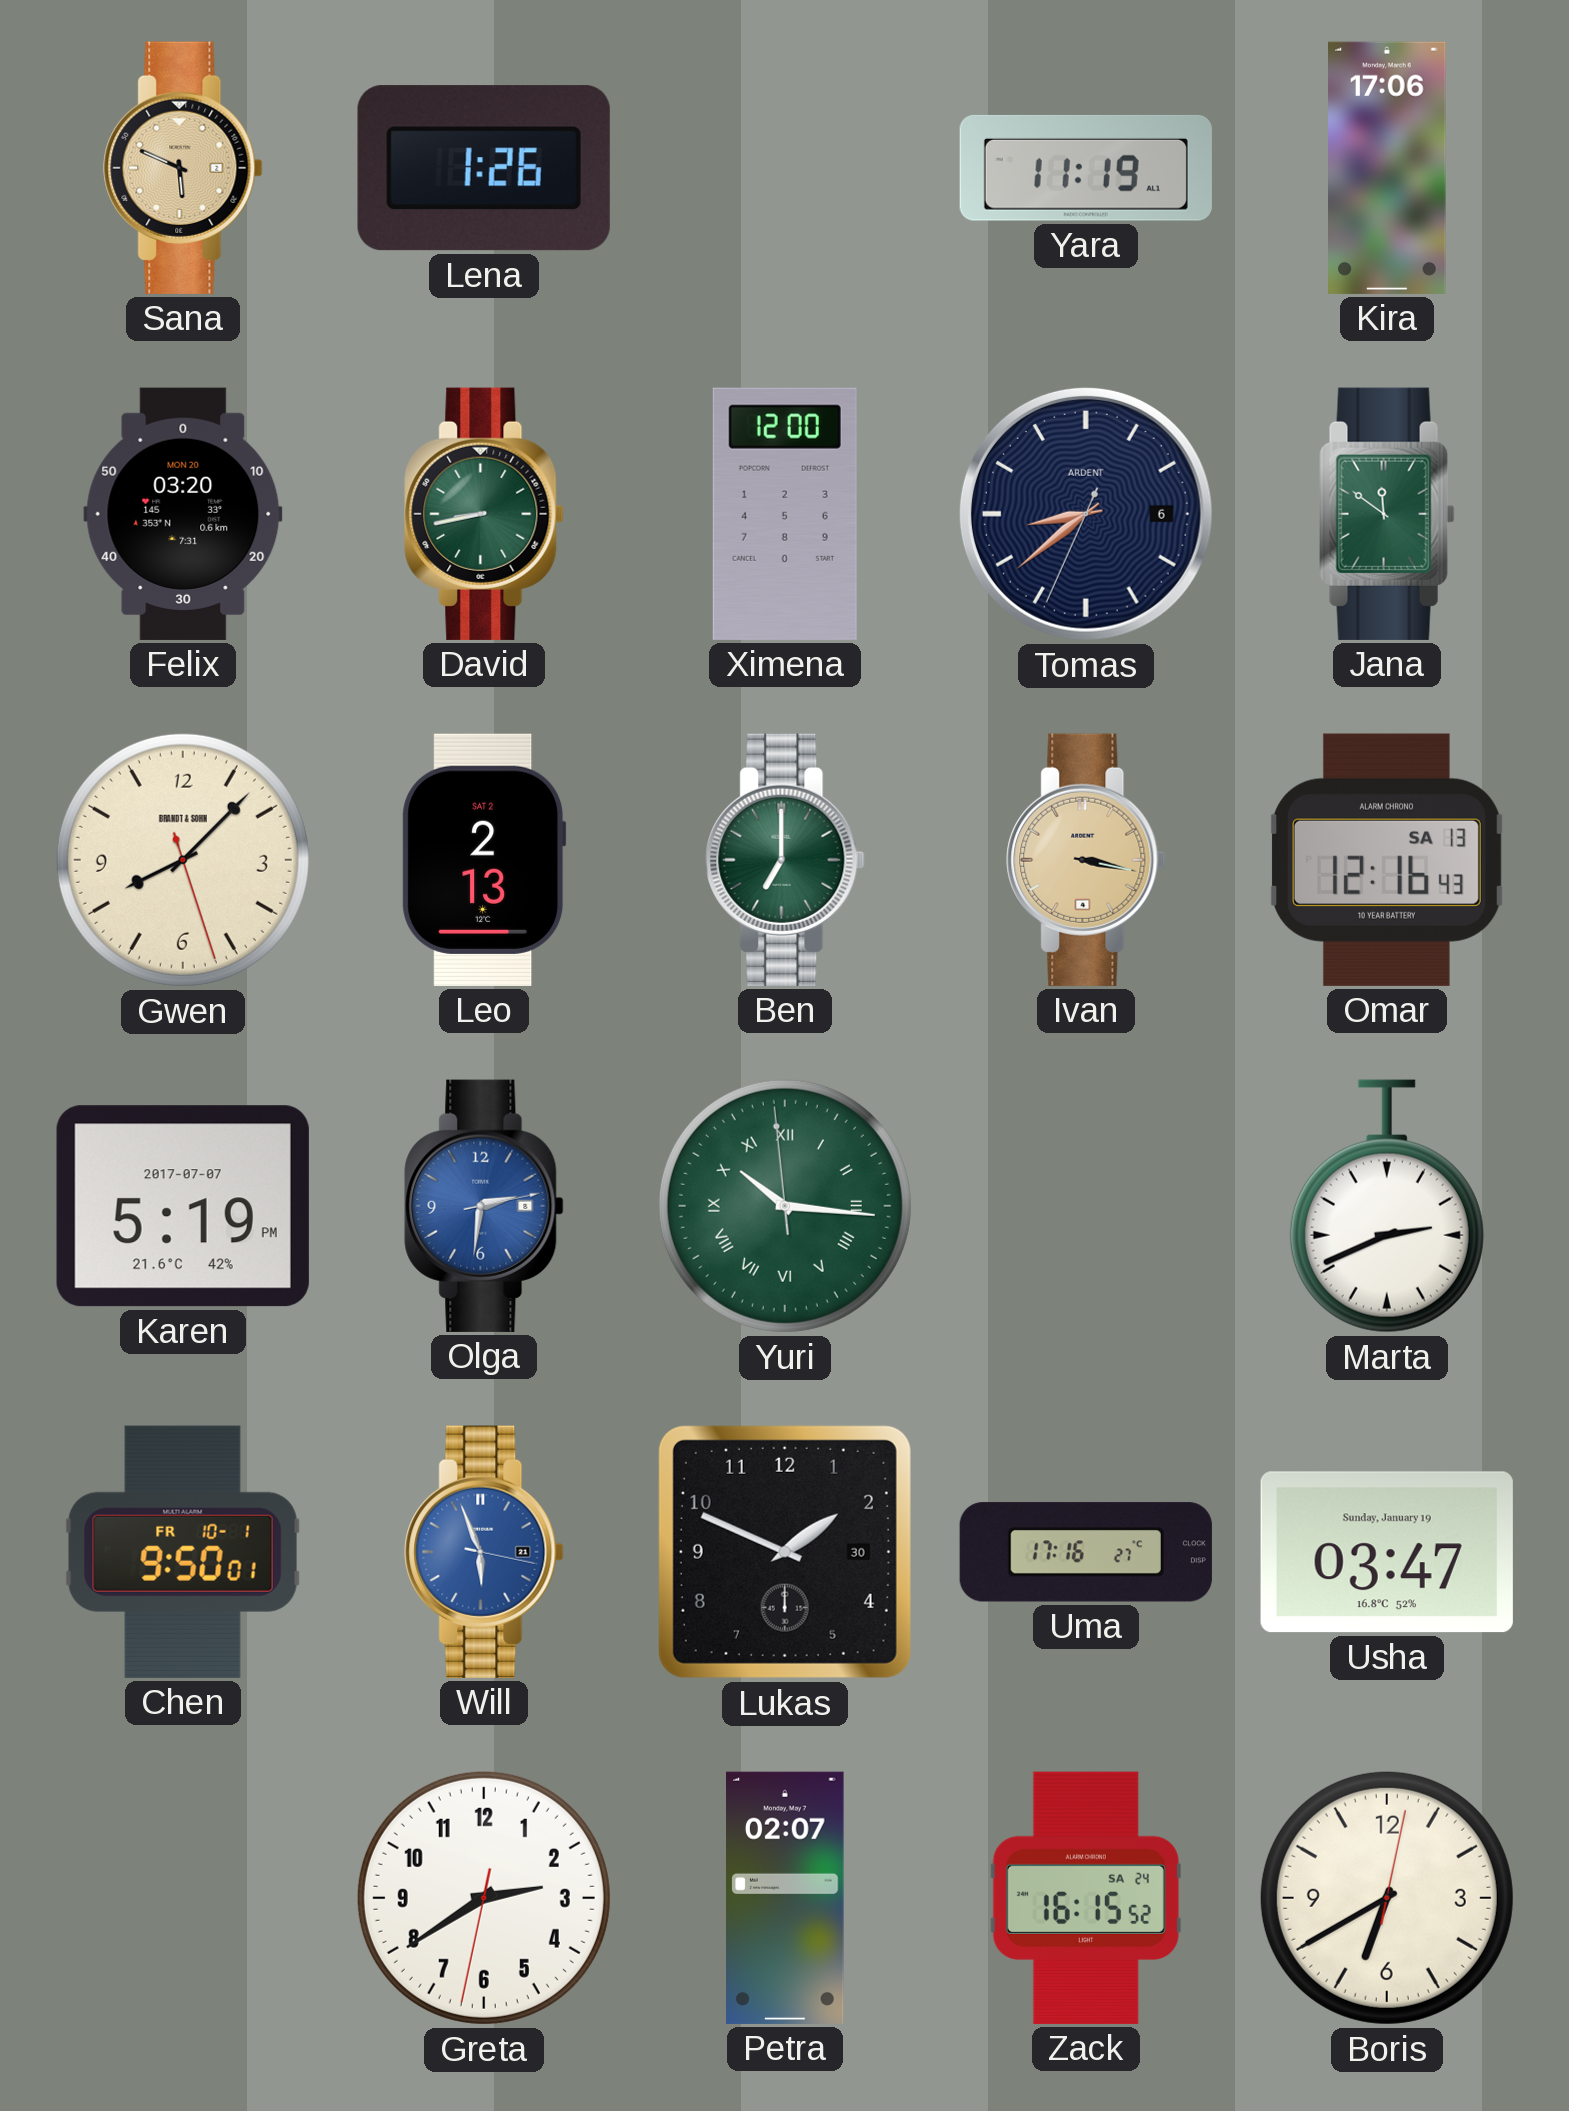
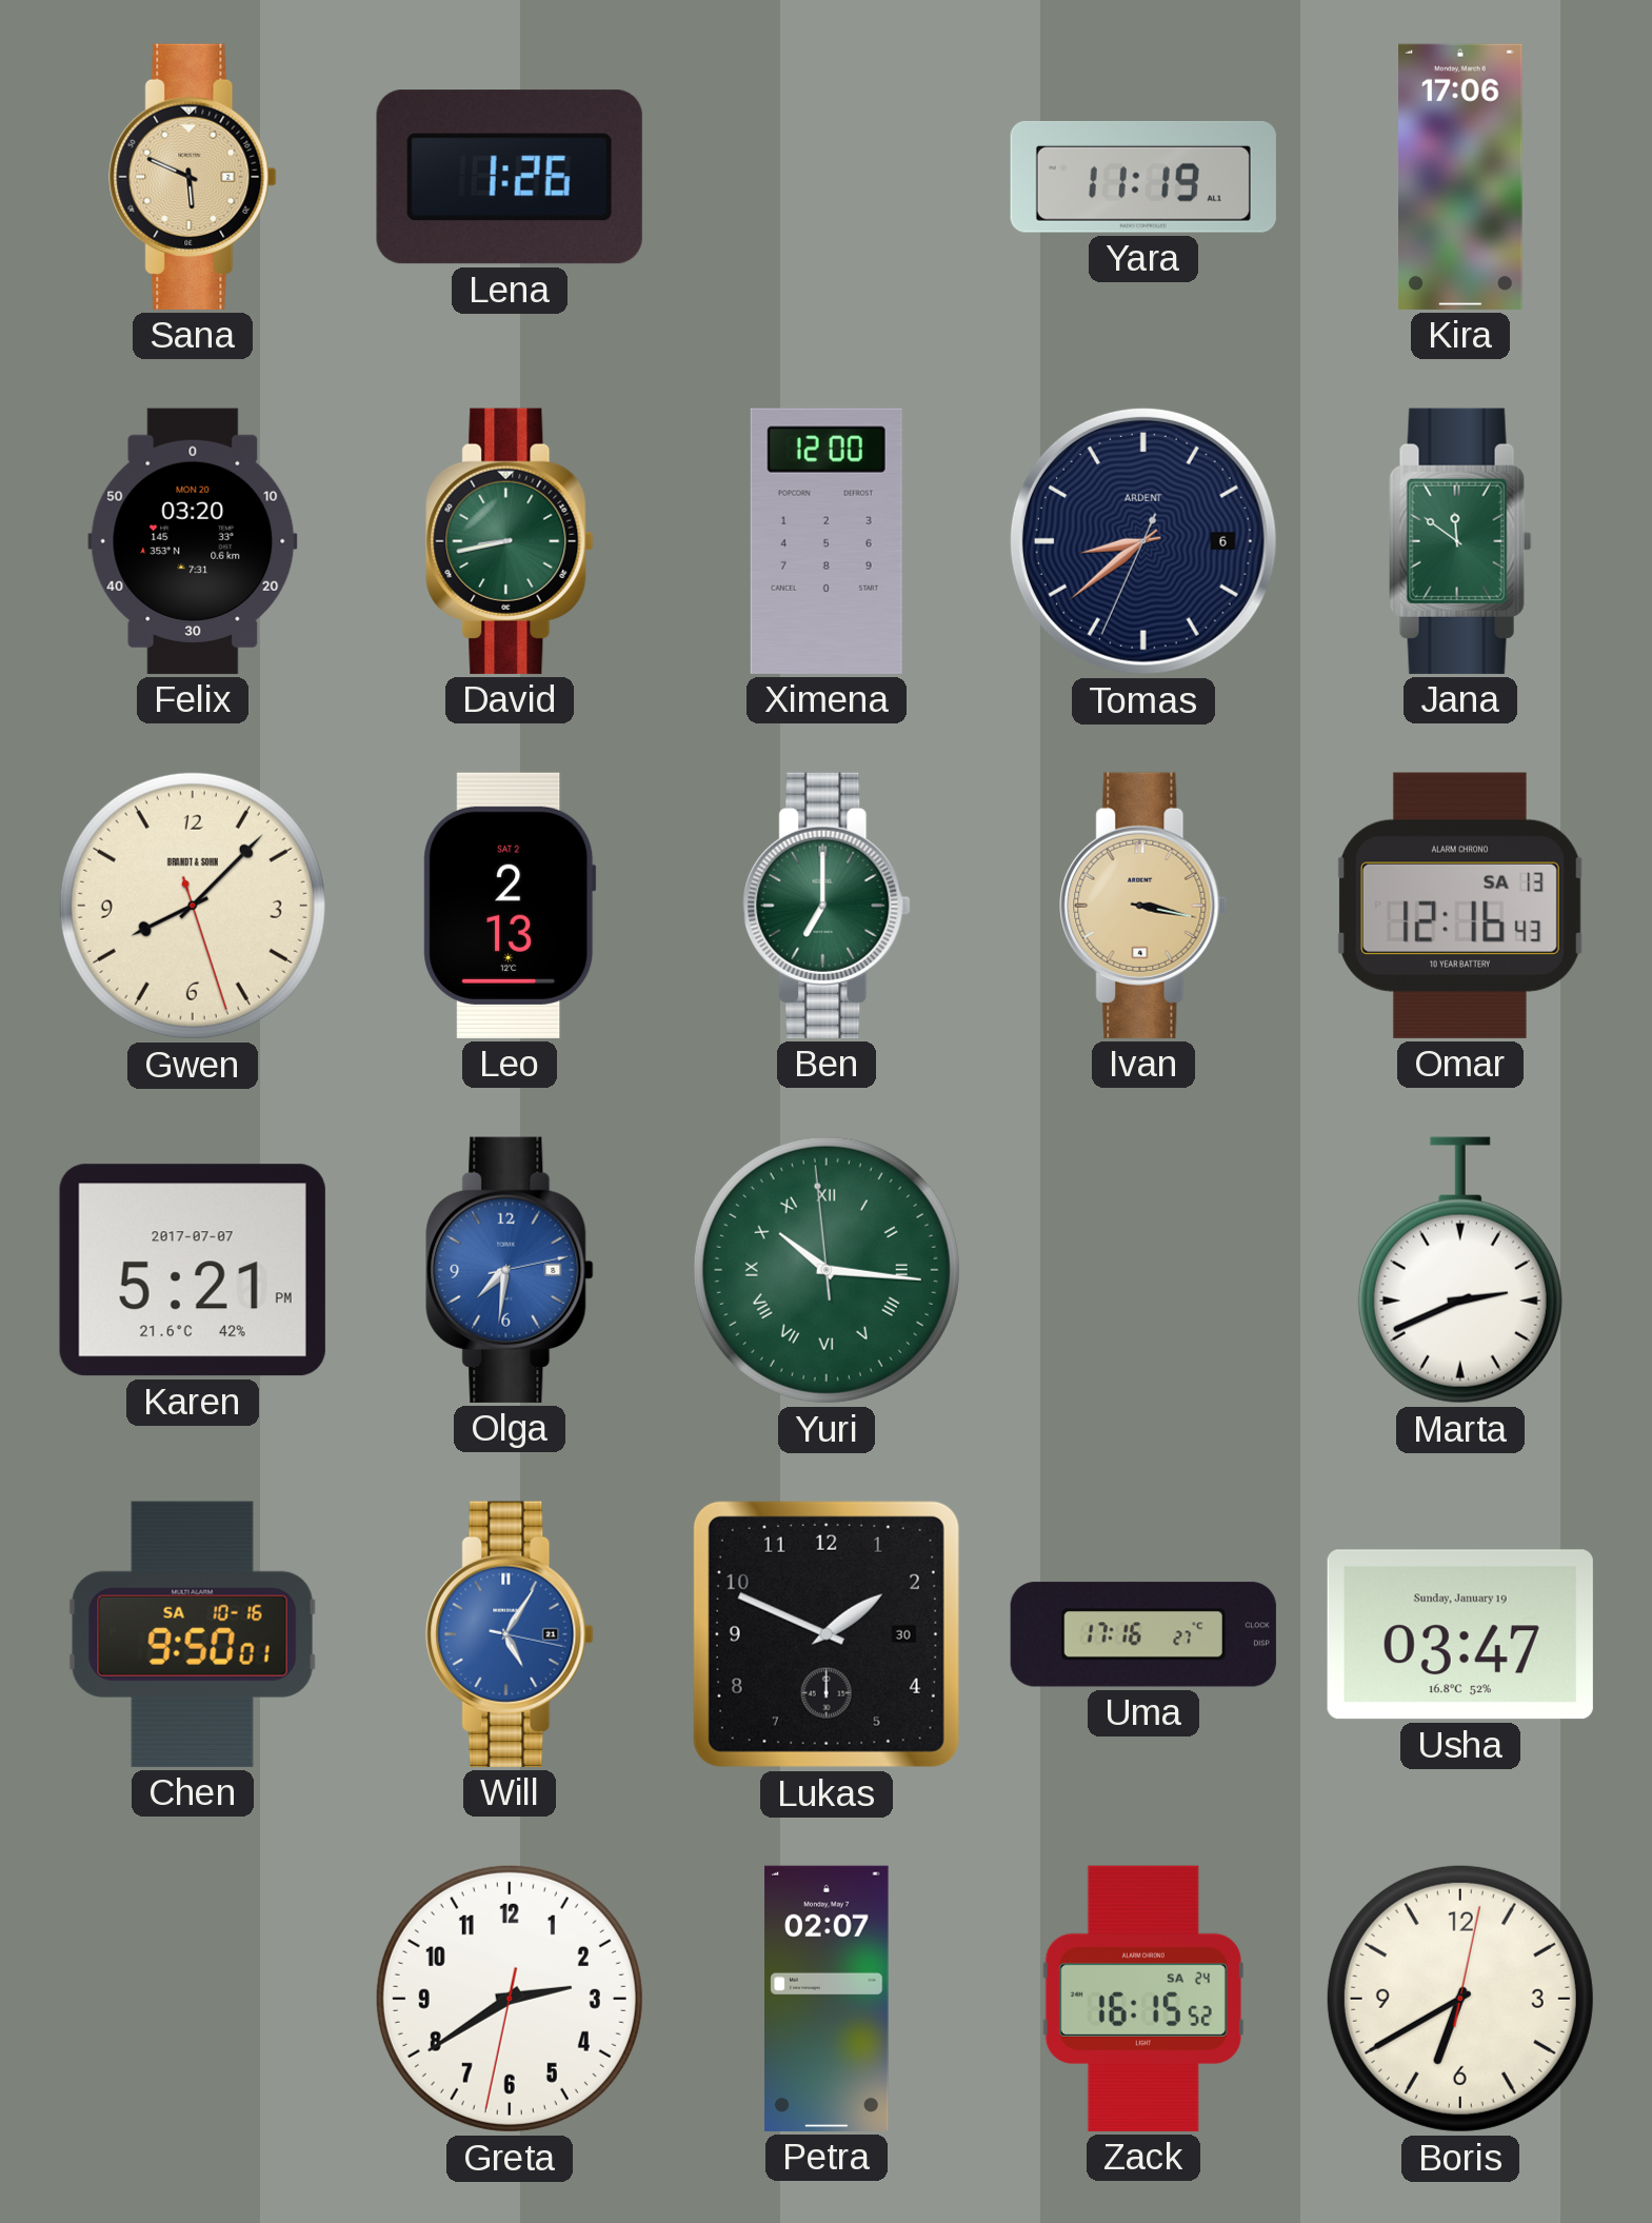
Karen: 5:19 -> 5:21
Olga: 2:31 -> 7:31
Chen date: FR 10-1 -> SA 10-16
Will: 5:56 -> 5:05
